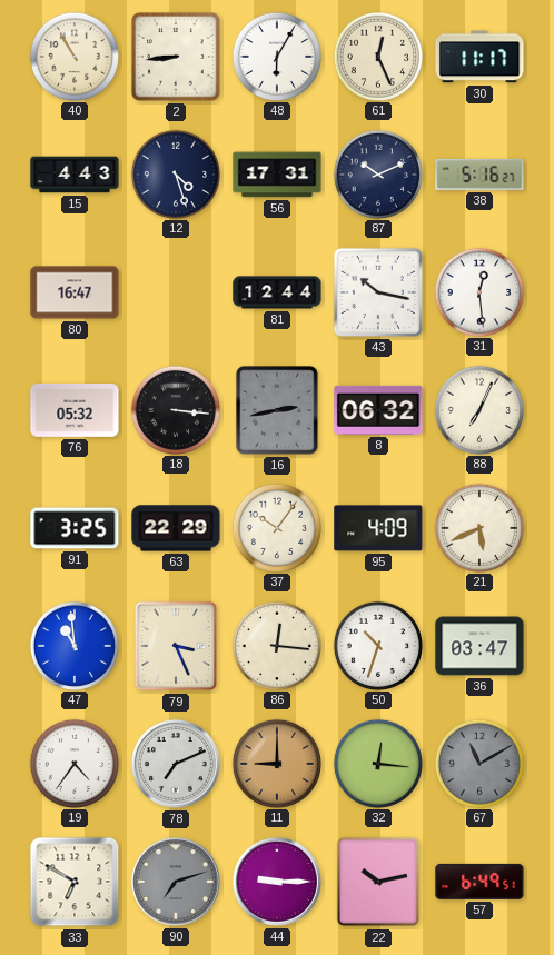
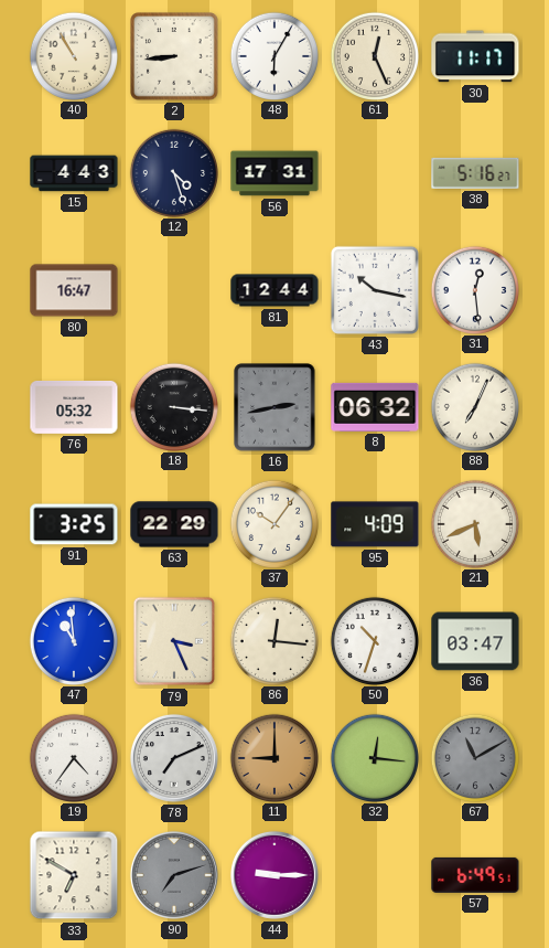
87: 10:11 -> none
22: 10:13 -> none
